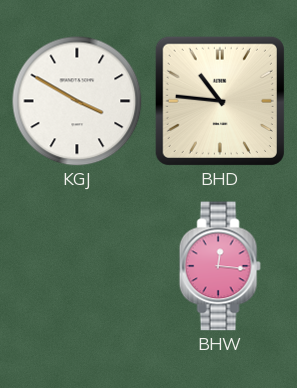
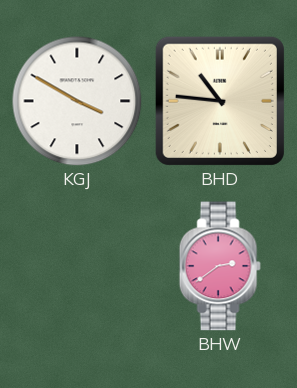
BHW: 12:16 -> 2:39
